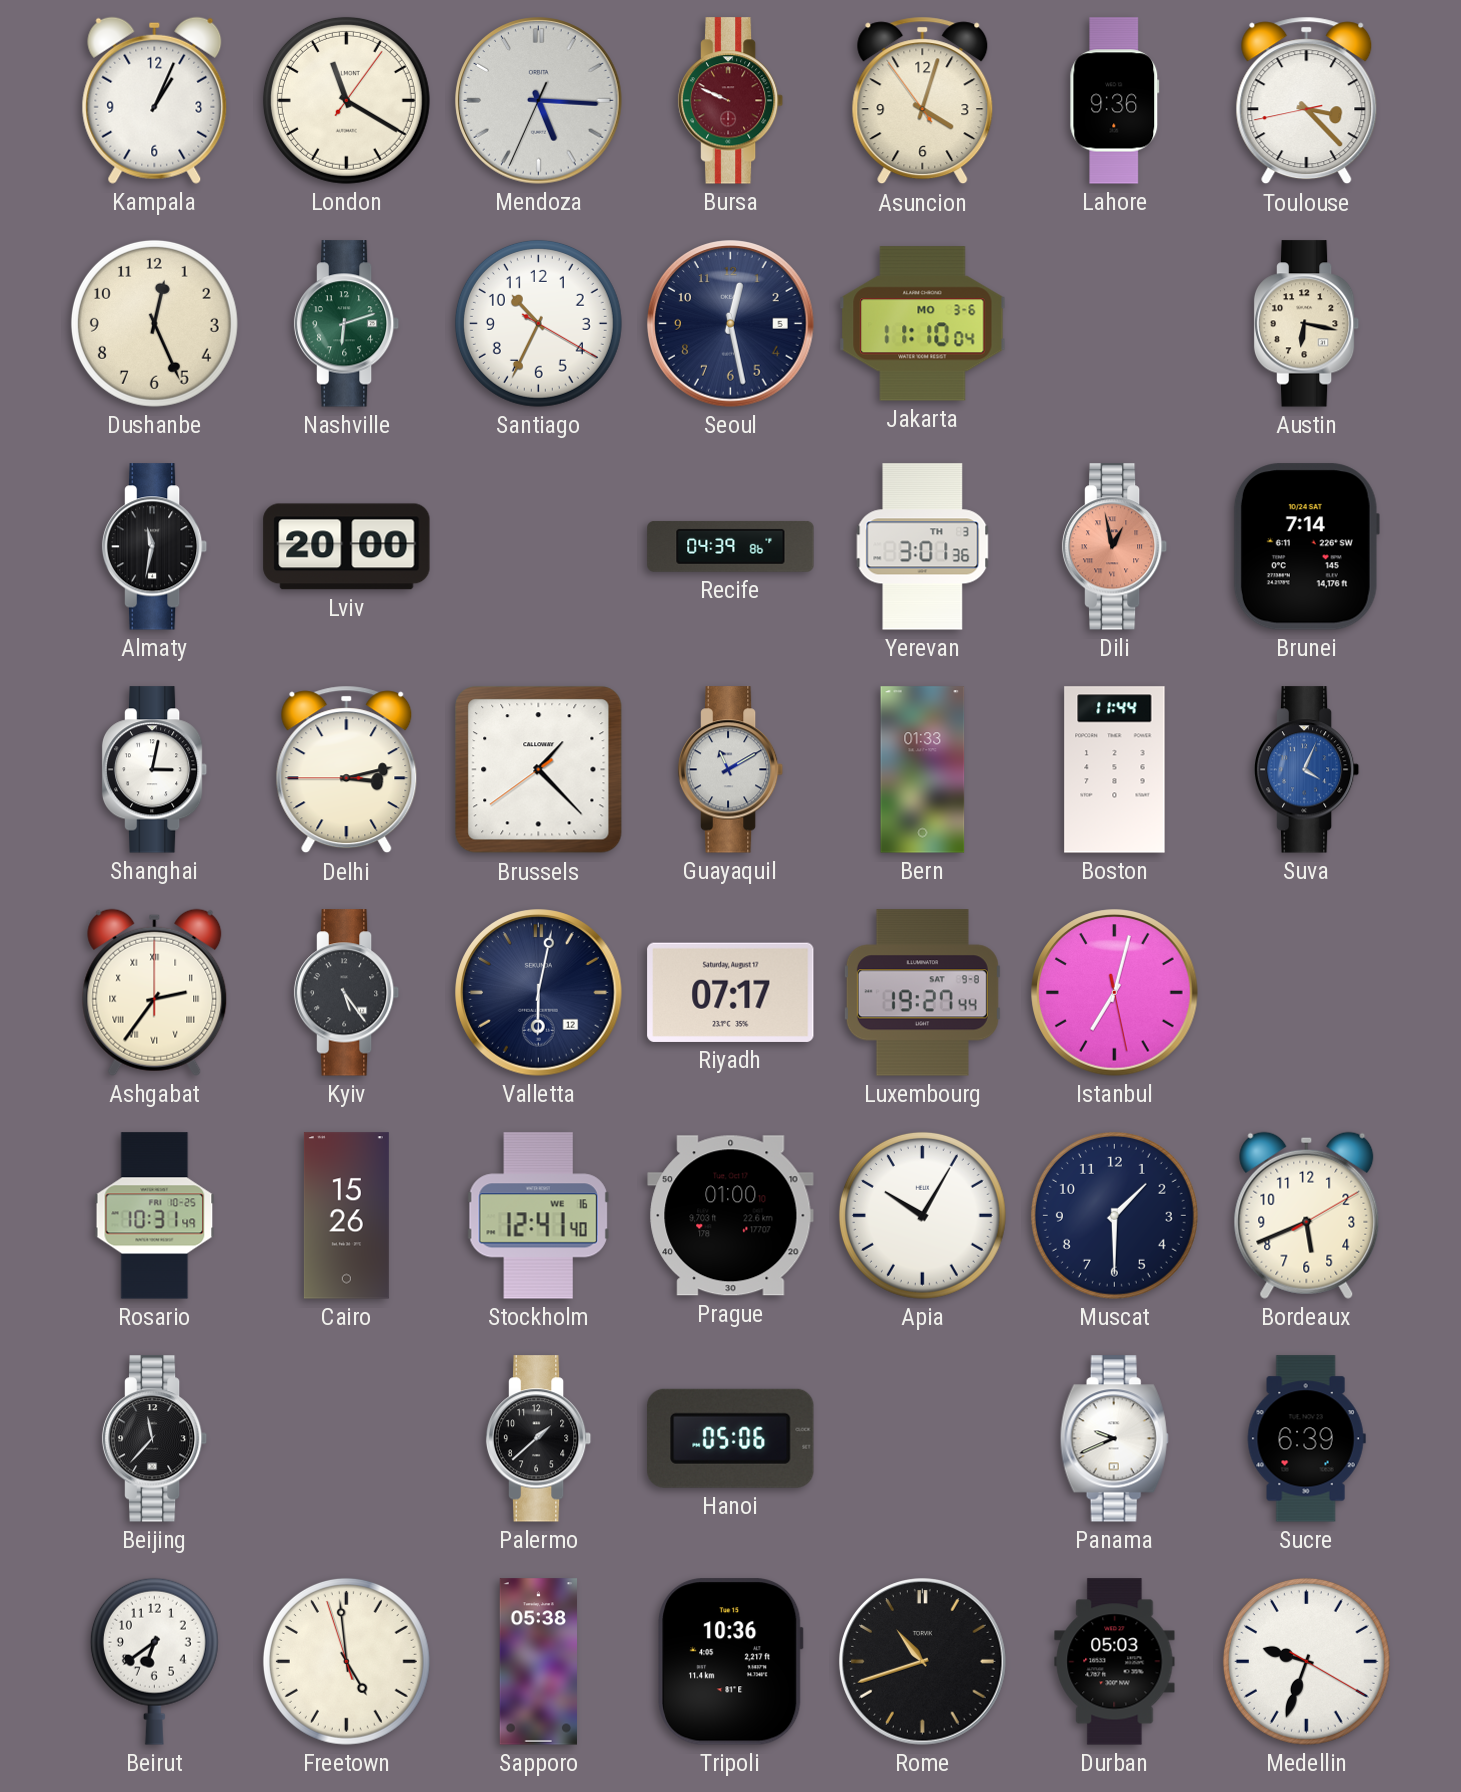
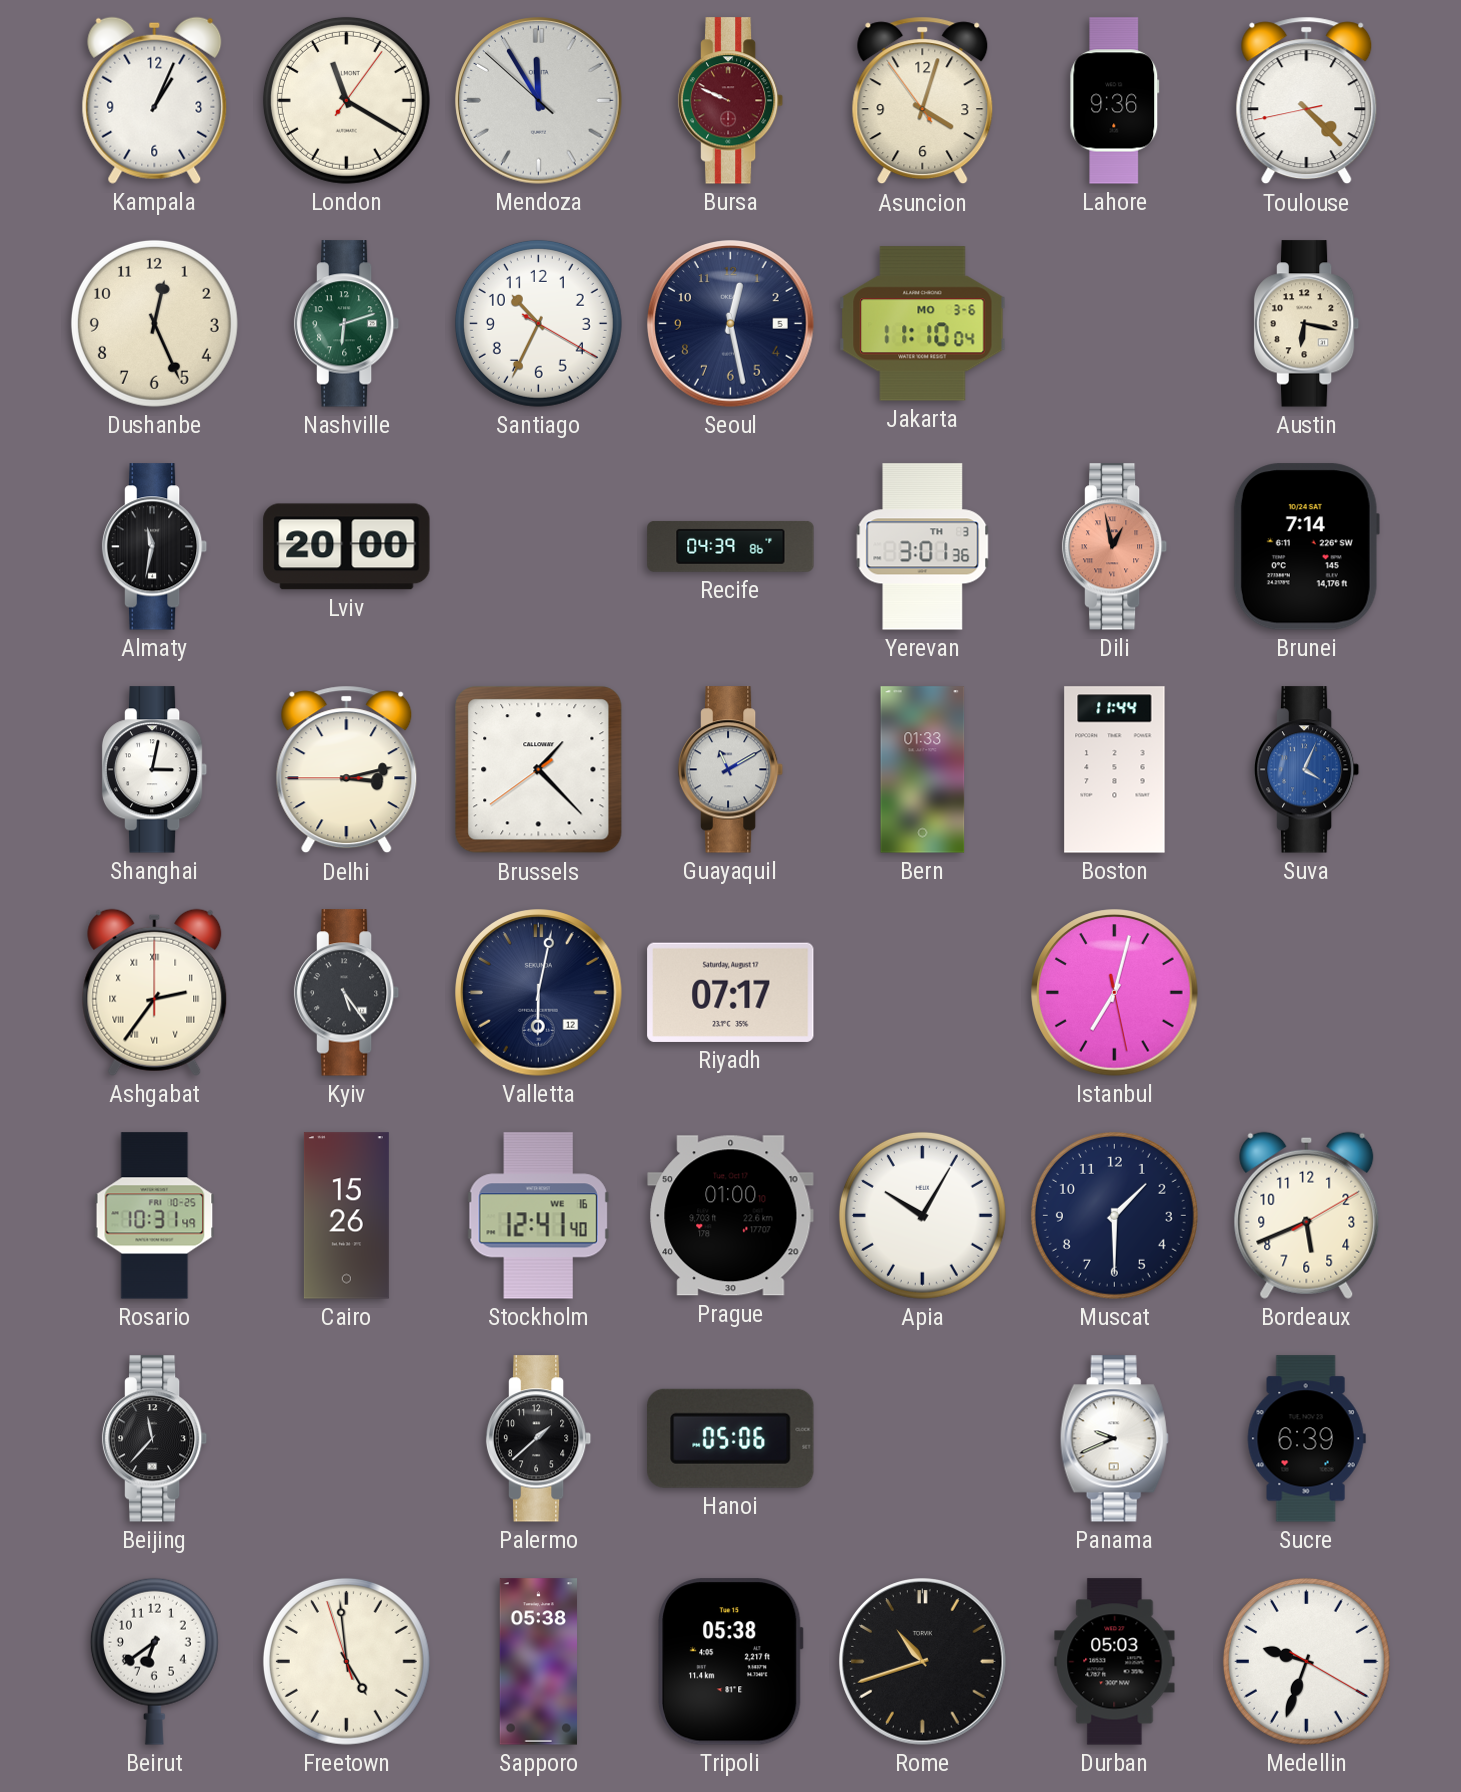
Mendoza: 5:15 -> 11:54
Toulouse: 3:22 -> 4:22
Luxembourg: 19:27 -> none
Tripoli: 10:36 -> 05:38
